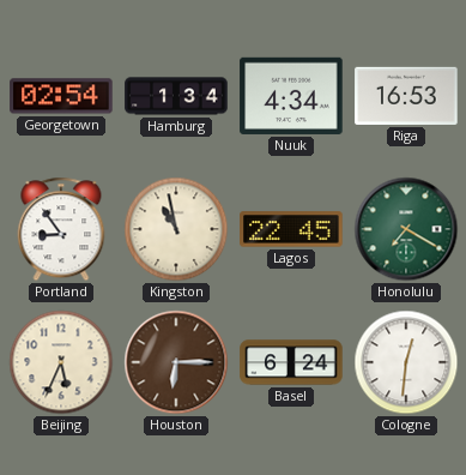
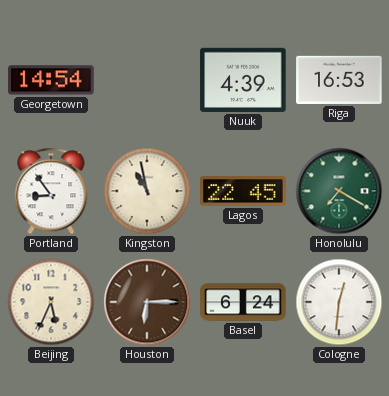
Georgetown: 02:54 -> 14:54
Hamburg: 1:34 -> none
Nuuk: 4:34 -> 4:39
